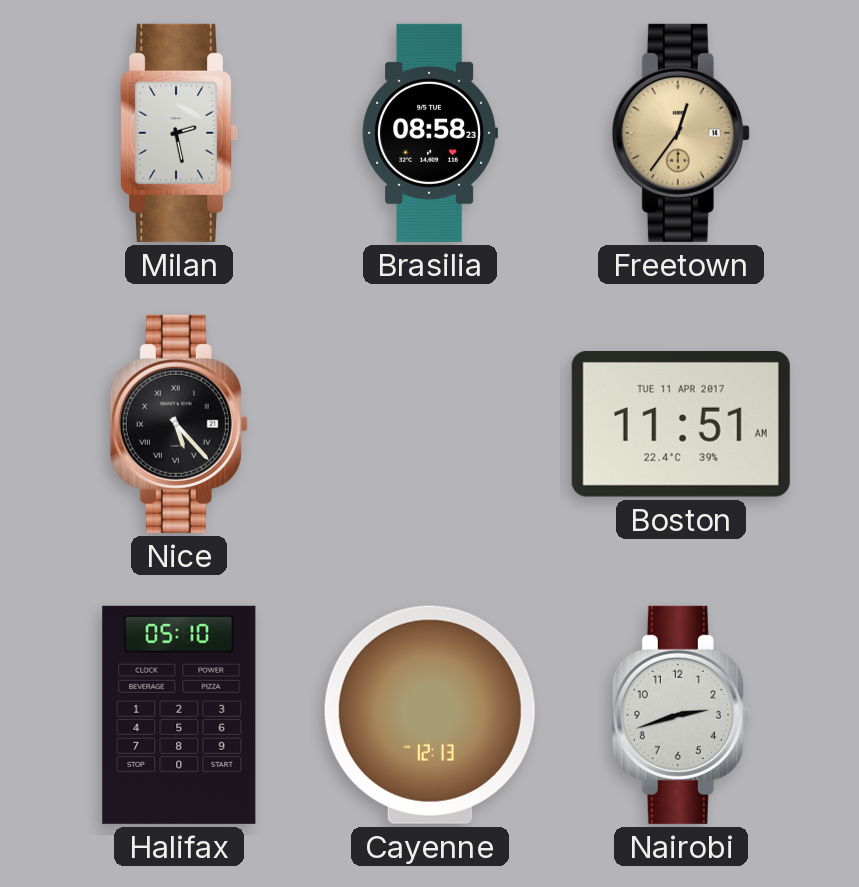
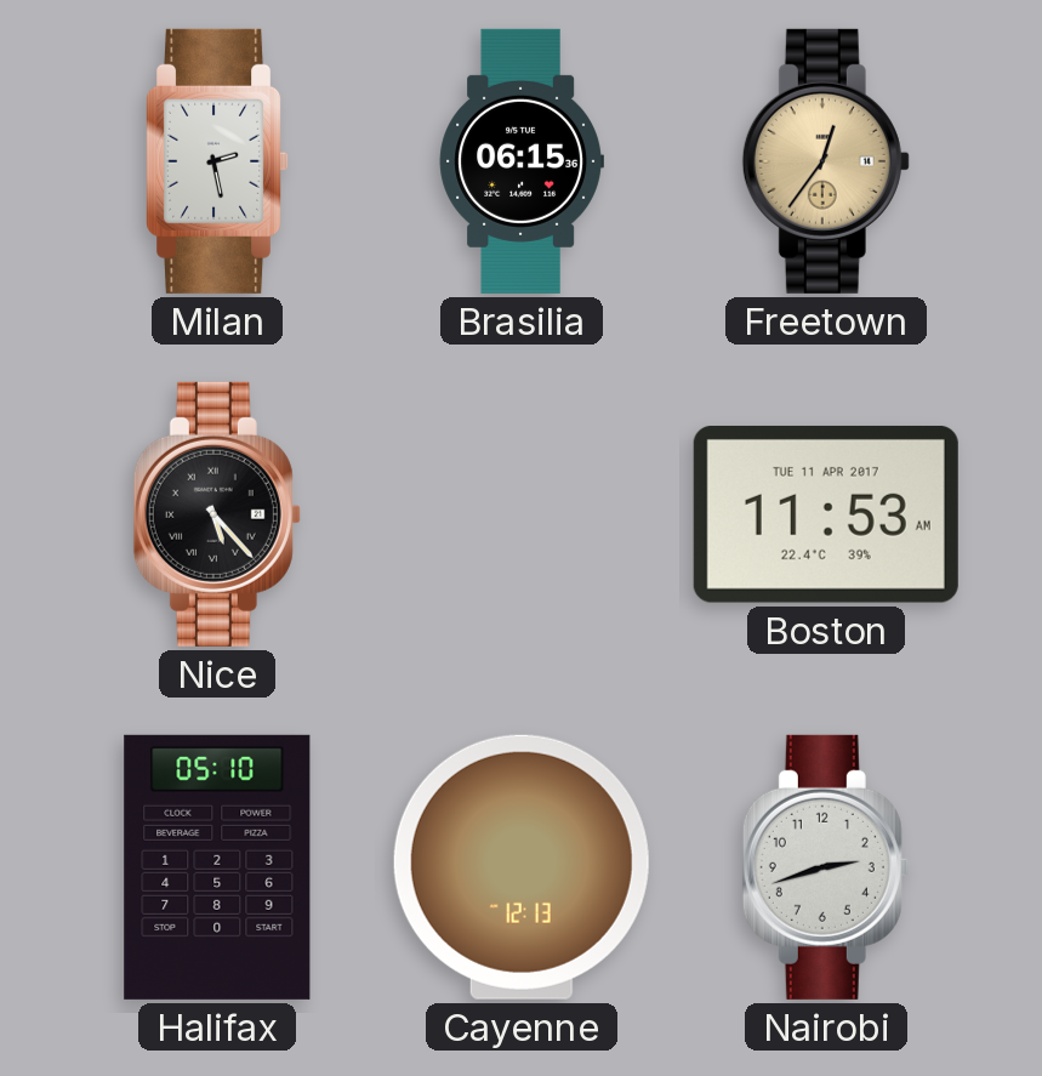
Brasilia: 08:58 -> 06:15
Boston: 11:51 -> 11:53
